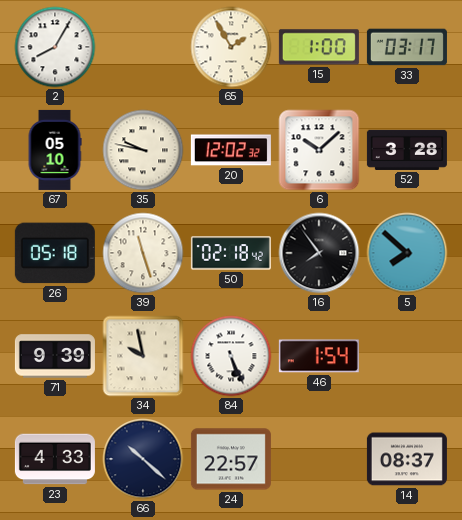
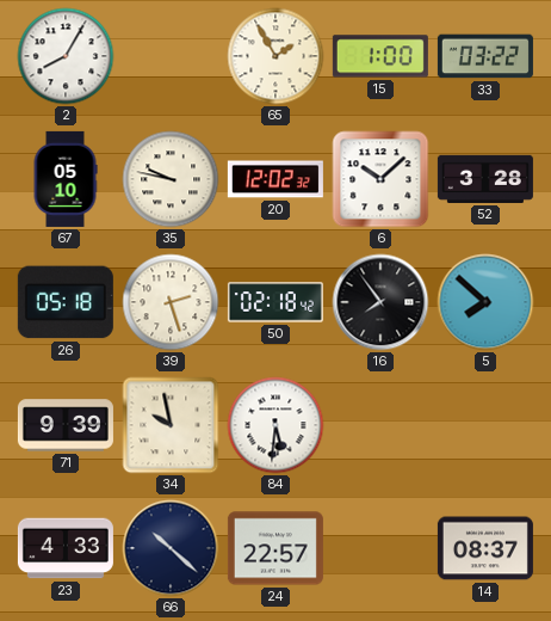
33: 03:17 -> 03:22
39: 11:27 -> 2:27
84: 5:26 -> 5:31
46: 1:54 -> none
